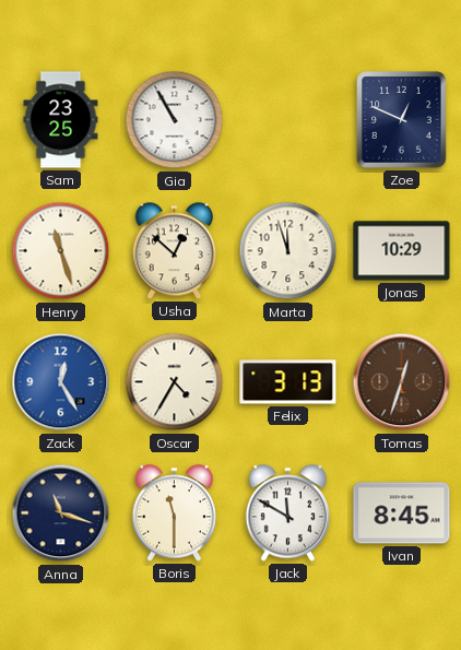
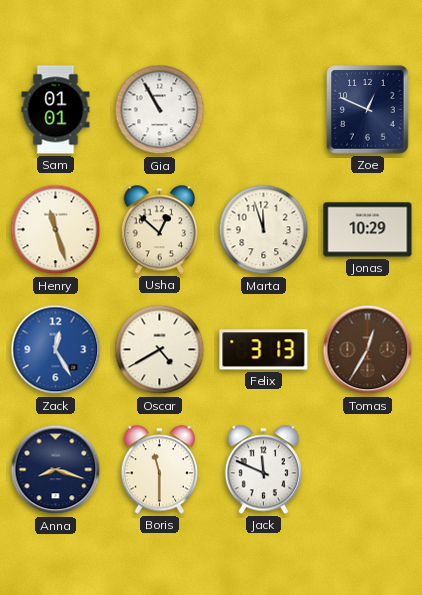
Sam: 23:25 -> 01:01
Oscar: 4:35 -> 4:40
Tomas: 12:33 -> 12:35
Anna: 11:18 -> 8:18
Jack: 11:50 -> 11:49
Ivan: 8:45 -> none
